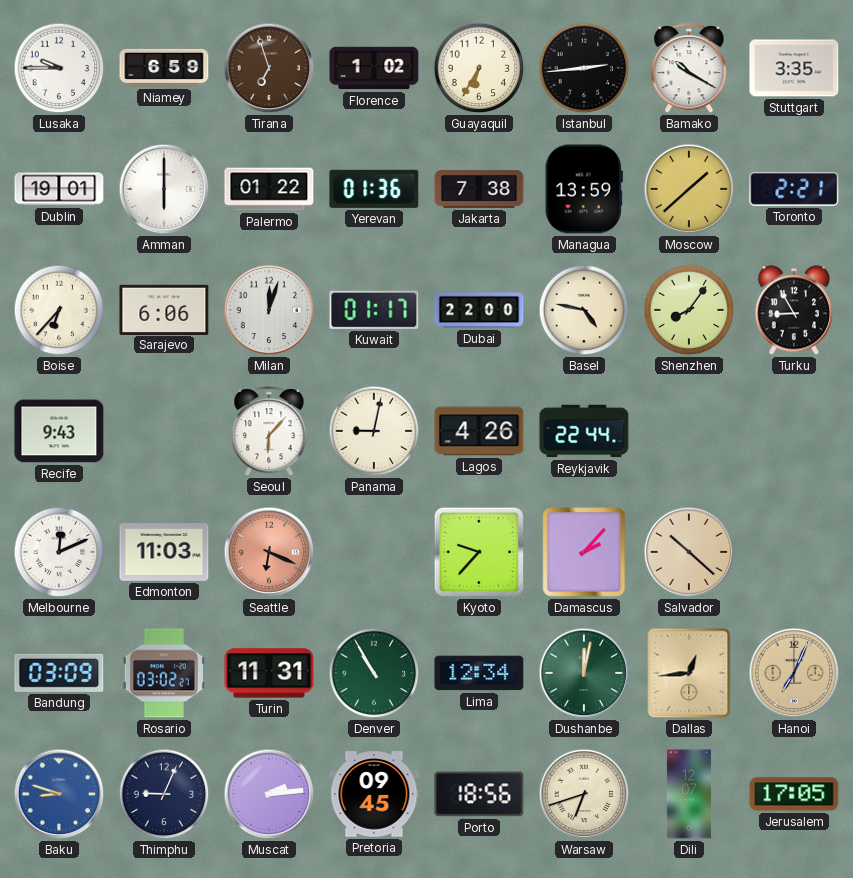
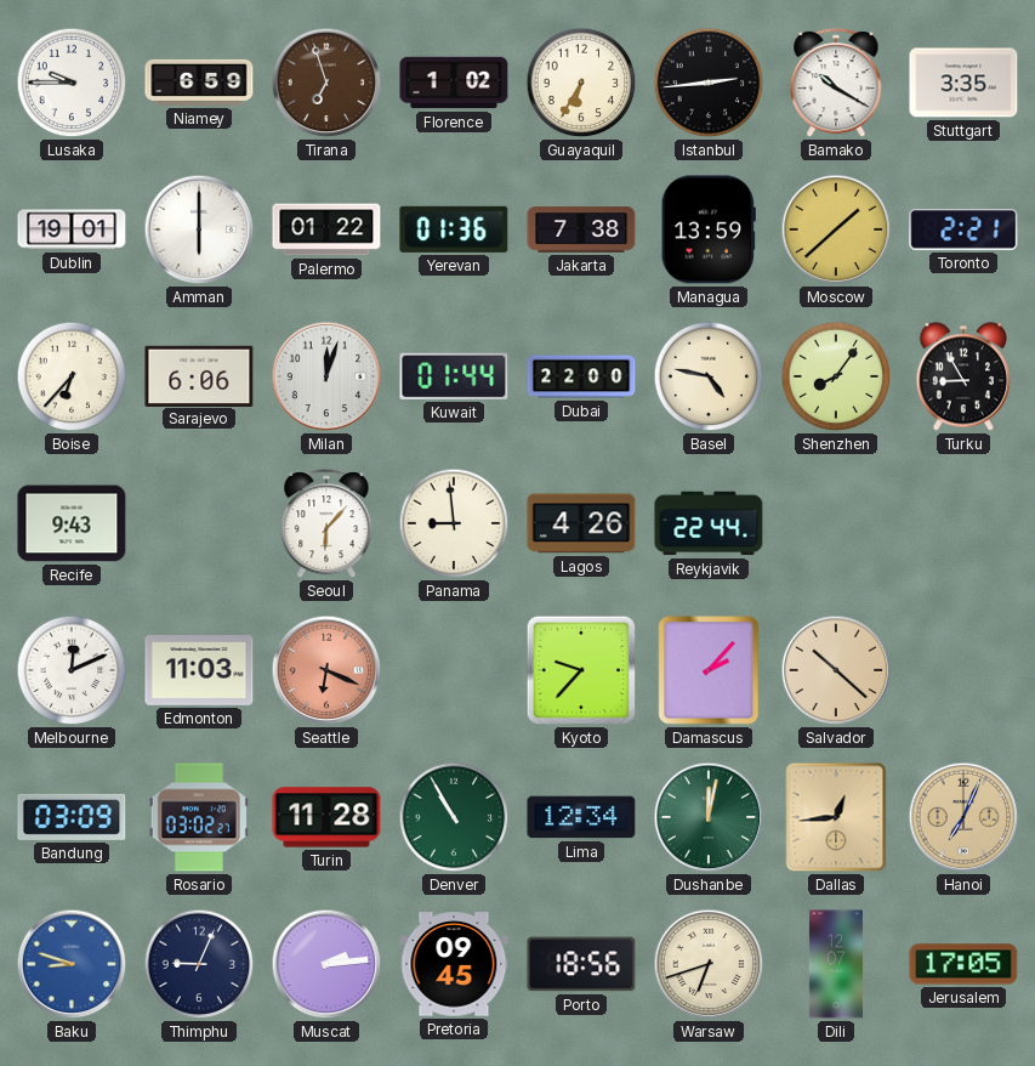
Kuwait: 01:17 -> 01:44
Panama: 9:02 -> 8:59
Turin: 11:31 -> 11:28
